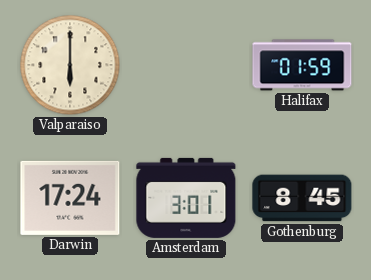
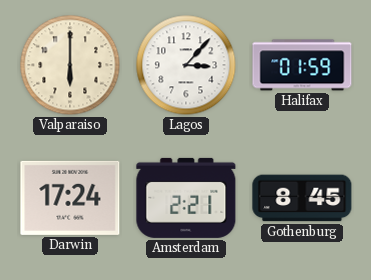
Lagos: none -> 3:07
Amsterdam: 3:01 -> 2:21
